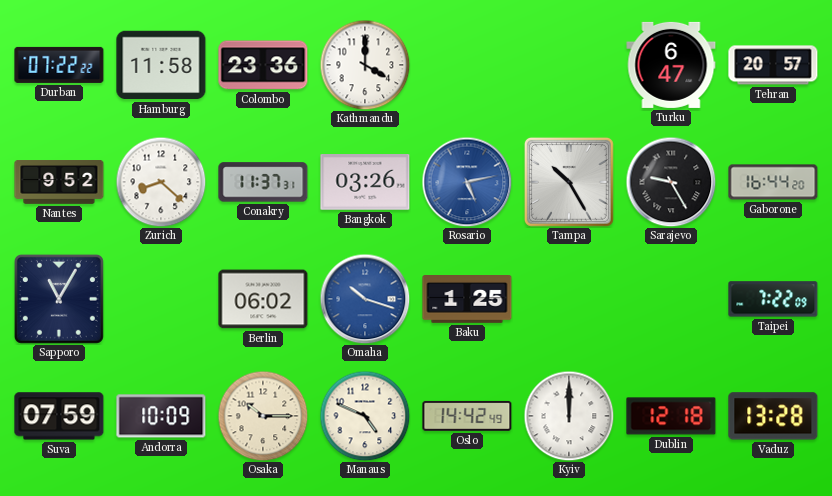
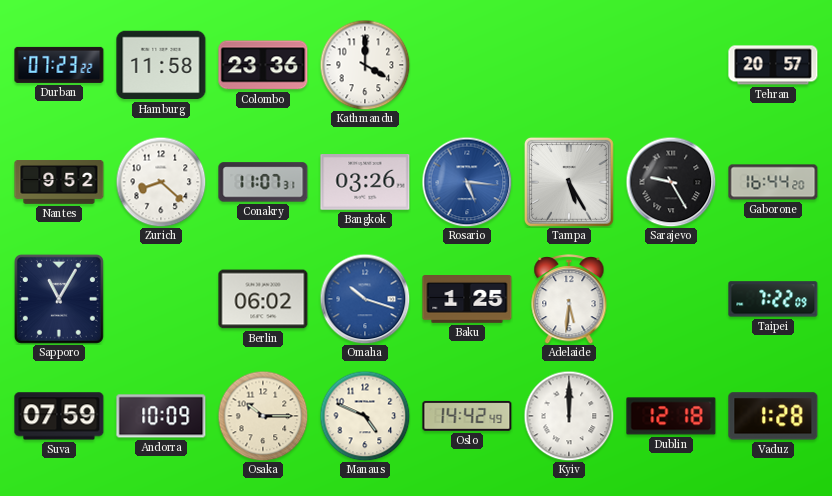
Durban: 07:22 -> 07:23
Turku: 6:47 -> none
Conakry: 11:37 -> 11:07
Rosario: 5:13 -> 5:16
Tampa: 10:25 -> 5:25
Adelaide: none -> 5:31
Vaduz: 13:28 -> 1:28
